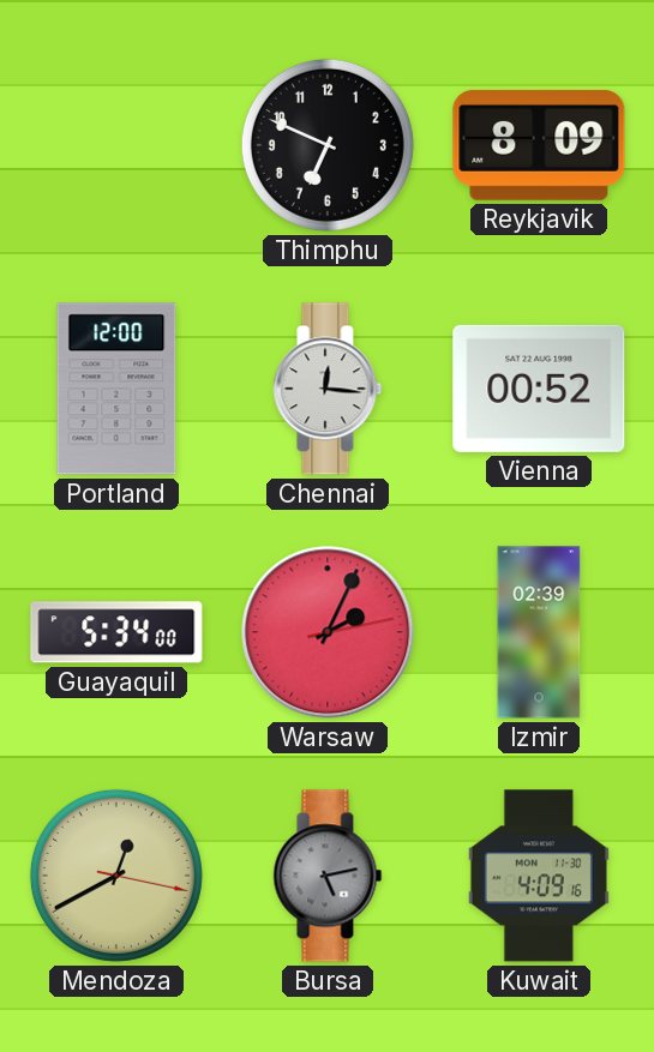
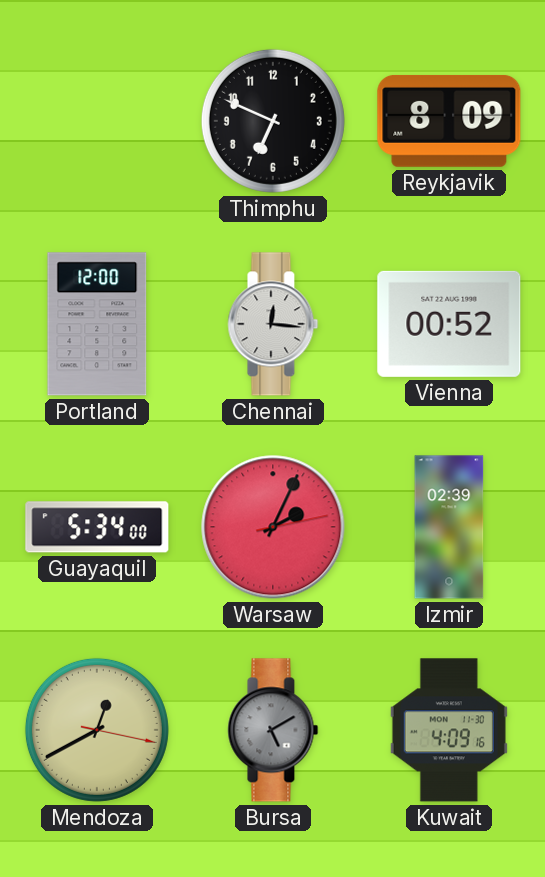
Bursa: 5:13 -> 5:10
